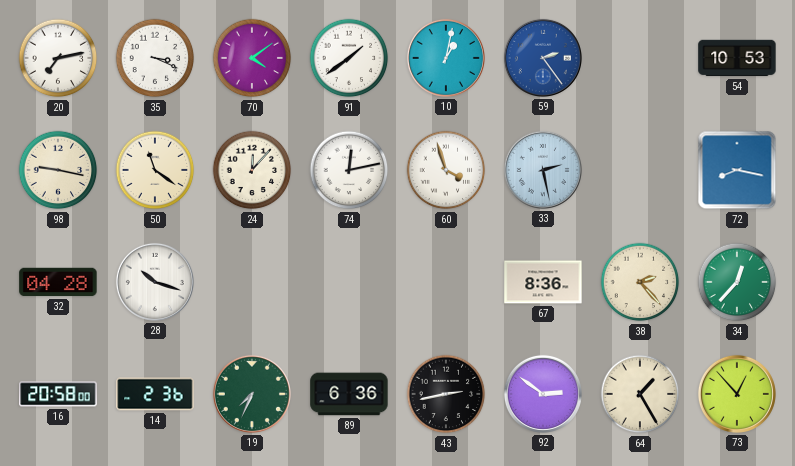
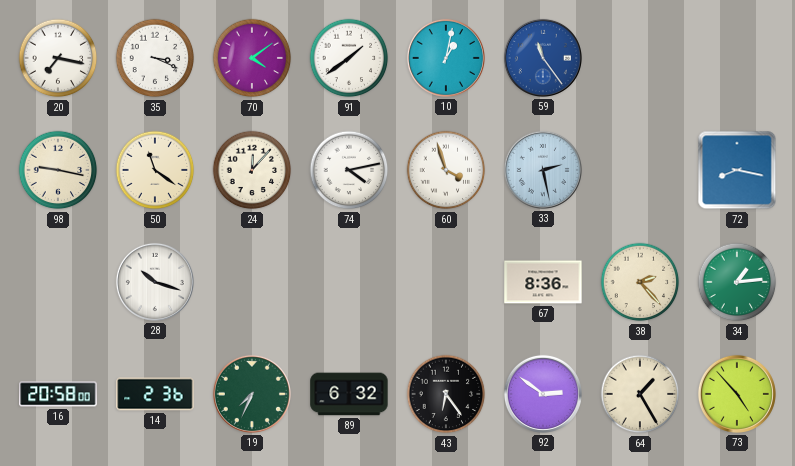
20: 7:13 -> 7:17
59: 2:24 -> 11:24
54: 10:53 -> none
74: 12:13 -> 4:13
32: 04:28 -> none
34: 12:37 -> 1:14
89: 6:36 -> 6:32
43: 2:43 -> 6:24
73: 12:53 -> 4:53
